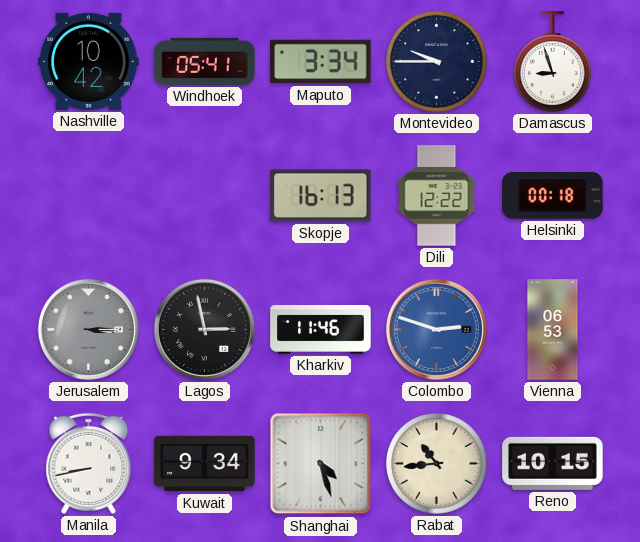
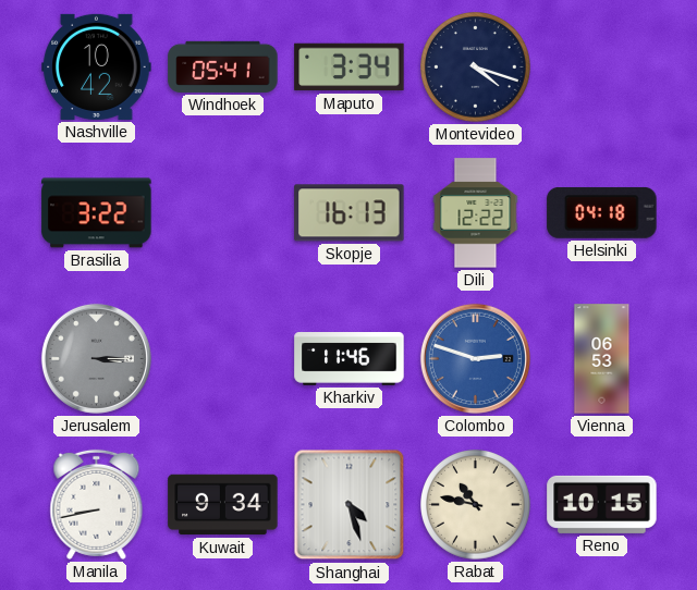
Montevideo: 9:45 -> 4:18
Damascus: 8:57 -> none
Brasilia: none -> 3:22
Helsinki: 00:18 -> 04:18
Lagos: 2:58 -> none
Rabat: 10:44 -> 10:47
